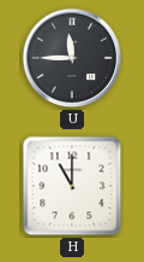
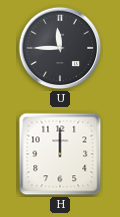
H: 11:00 -> 12:00
